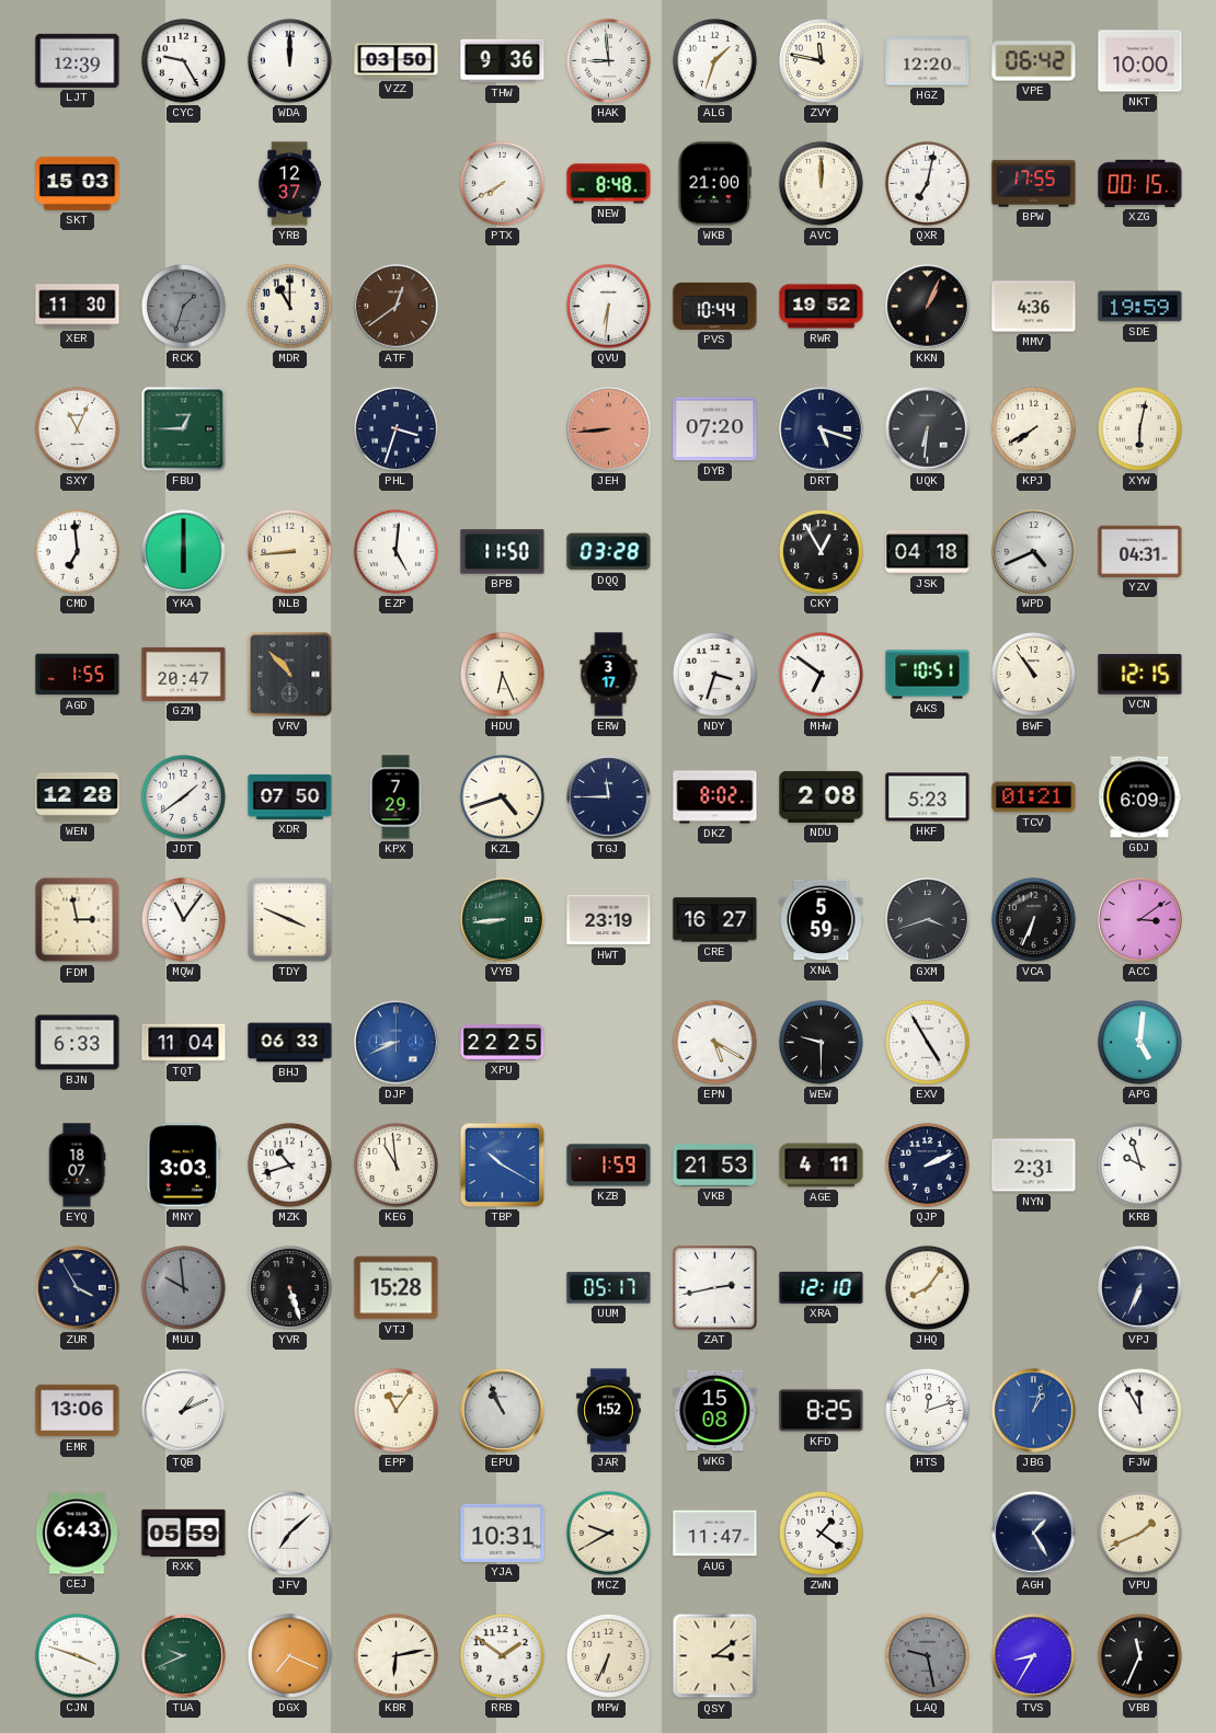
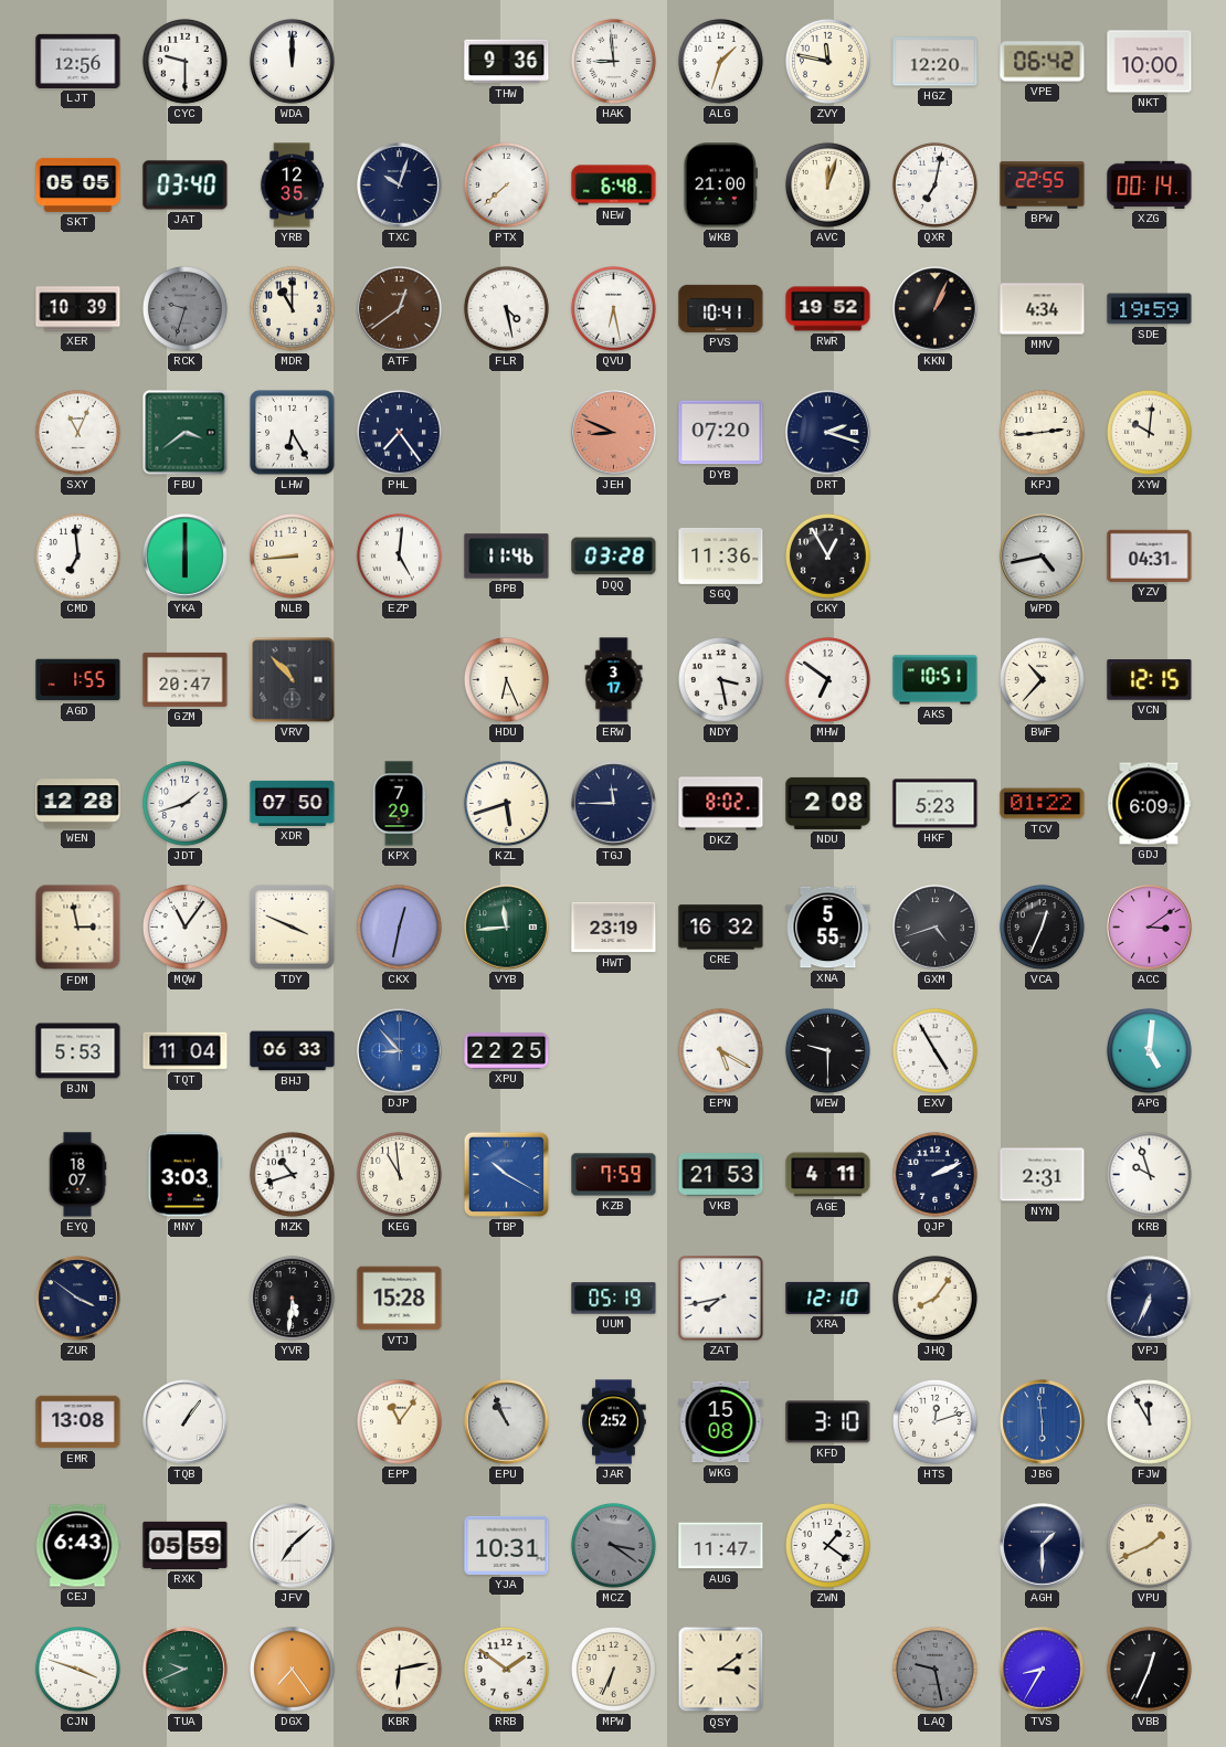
LJT: 12:39 -> 12:56
CYC: 9:25 -> 9:30
VZZ: 03:50 -> none
SKT: 15:03 -> 05:05
JAT: none -> 03:40
YRB: 12:37 -> 12:35
TXC: none -> 10:03
PTX: 7:40 -> 7:38
NEW: 8:48 -> 6:48
AVC: 12:00 -> 12:03
BPW: 17:55 -> 22:55
XZG: 00:15 -> 00:14
XER: 11:30 -> 10:39
RCK: 1:33 -> 9:33
FLR: none -> 4:28
QVU: 6:31 -> 6:28
PVS: 10:44 -> 10:41
MMV: 4:36 -> 4:34
FBU: 12:45 -> 3:39
LHW: none -> 6:25
PHL: 3:33 -> 7:24
JEH: 8:44 -> 8:49
DRT: 5:18 -> 2:18
UQK: 6:31 -> none
KPJ: 7:40 -> 2:44
XYW: 6:02 -> 10:01
BPB: 11:50 -> 11:46
SGQ: none -> 11:36
JSK: 04:18 -> none
WPD: 4:41 -> 4:43
NDY: 3:33 -> 3:28
BWF: 10:54 -> 10:37
JDT: 1:39 -> 1:42
KZL: 4:42 -> 5:42
TCV: 01:21 -> 01:22
CKX: none -> 12:32
VYB: 8:44 -> 11:44
CRE: 16:27 -> 16:32
XNA: 5:59 -> 5:55
GXM: 3:42 -> 4:42
VCA: 6:34 -> 12:34
BJN: 6:33 -> 5:53
DJP: 8:41 -> 8:53
KZB: 1:59 -> 7:59
ZUR: 3:55 -> 3:51
MUU: 9:59 -> none
YVR: 5:27 -> 5:31
UUM: 05:17 -> 05:19
ZAT: 2:43 -> 7:43
EMR: 13:06 -> 13:08
TQB: 1:11 -> 1:06
JAR: 1:52 -> 2:52
KFD: 8:25 -> 3:10
JBG: 1:03 -> 5:59
MCZ: 9:40 -> 3:21
MCZ dial: cream -> grey
AGH: 1:25 -> 1:30
DGX: 7:19 -> 7:24
VBB: 11:34 -> 12:34
